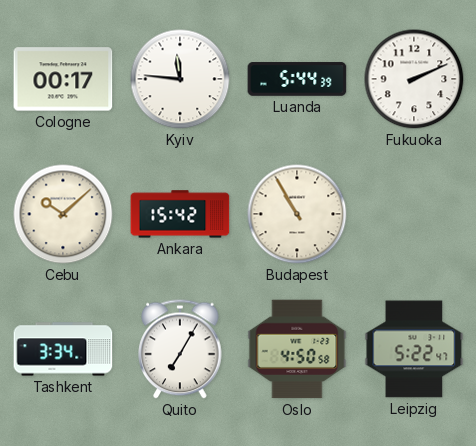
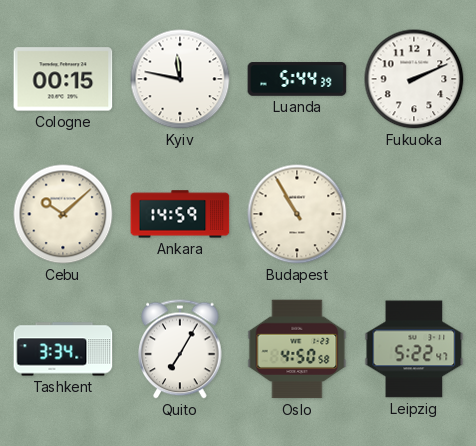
Cologne: 00:17 -> 00:15
Kyiv: 11:46 -> 11:47
Ankara: 15:42 -> 14:59
